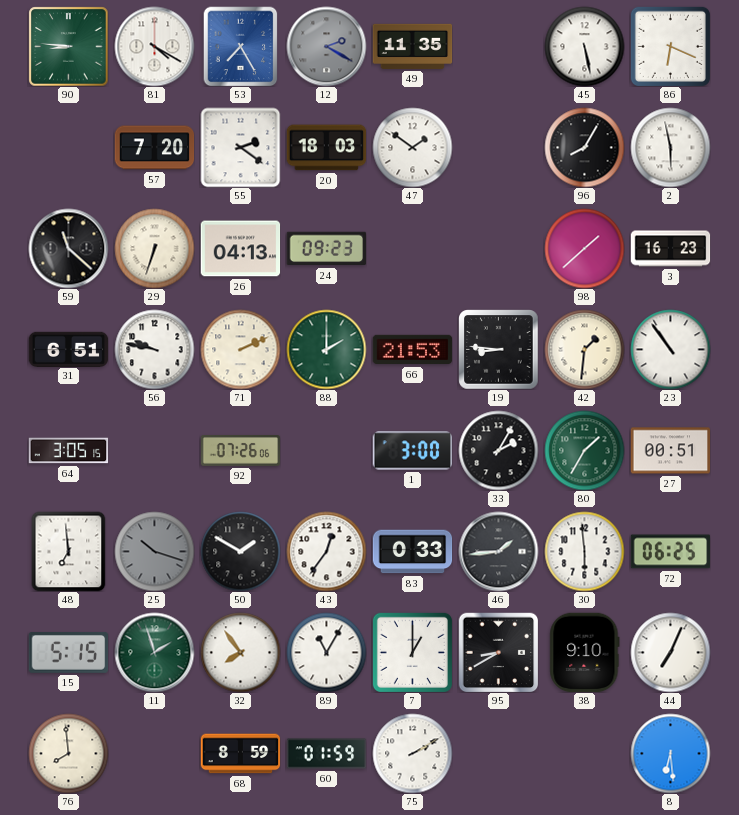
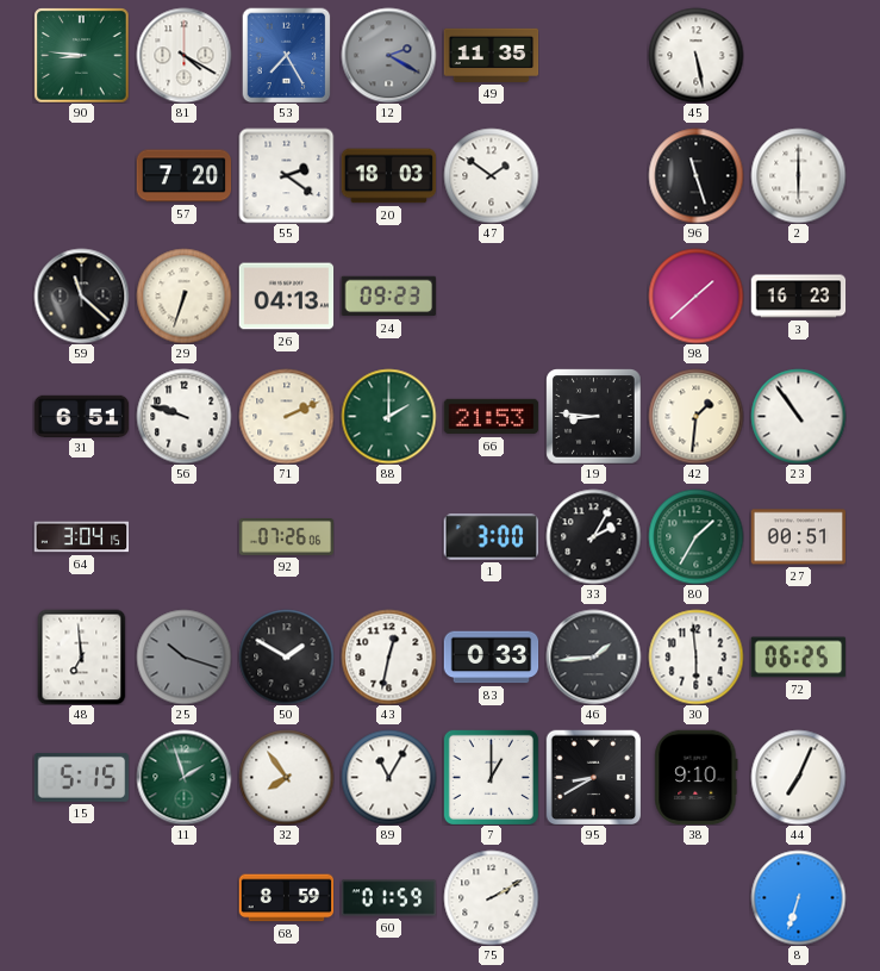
86: 6:19 -> none
96: 8:05 -> 11:27
2: 5:58 -> 6:00
56: 9:47 -> 9:48
64: 3:05 -> 3:04
43: 12:36 -> 12:32
76: 7:59 -> none
8: 6:29 -> 6:33
